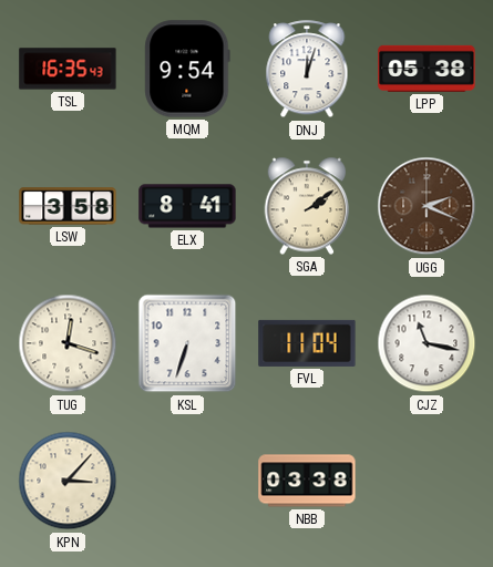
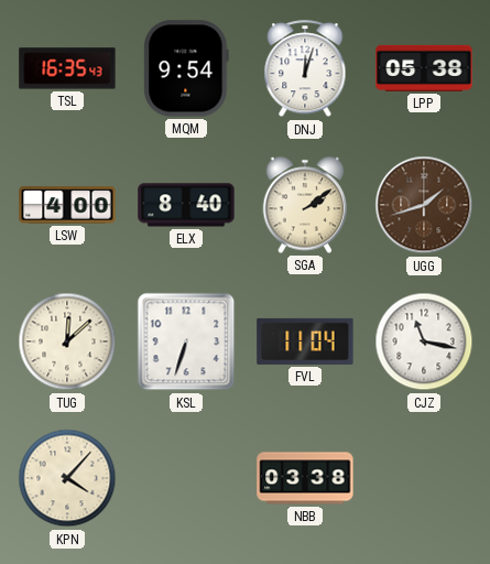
LSW: 3:58 -> 4:00
ELX: 8:41 -> 8:40
UGG: 2:19 -> 1:42
TUG: 12:18 -> 12:08
KPN: 3:07 -> 4:07
